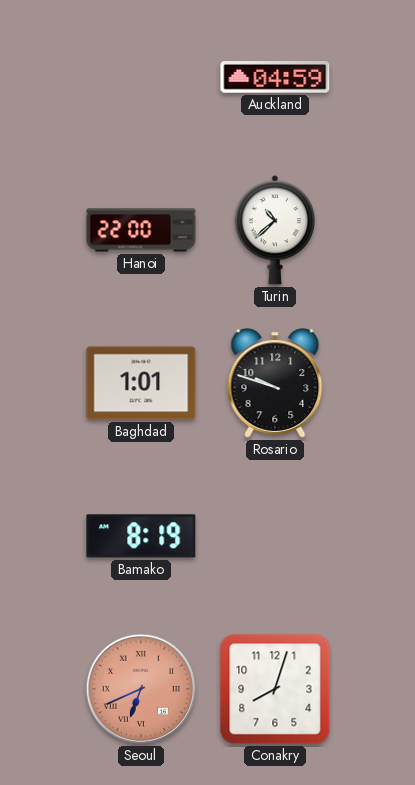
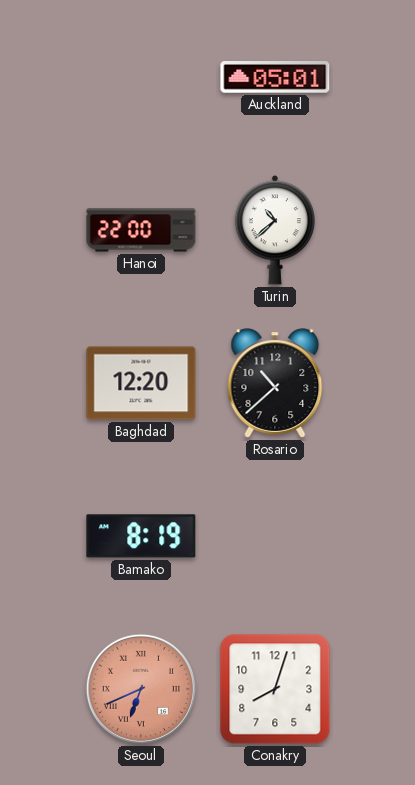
Auckland: 04:59 -> 05:01
Baghdad: 1:01 -> 12:20
Rosario: 9:48 -> 10:38
